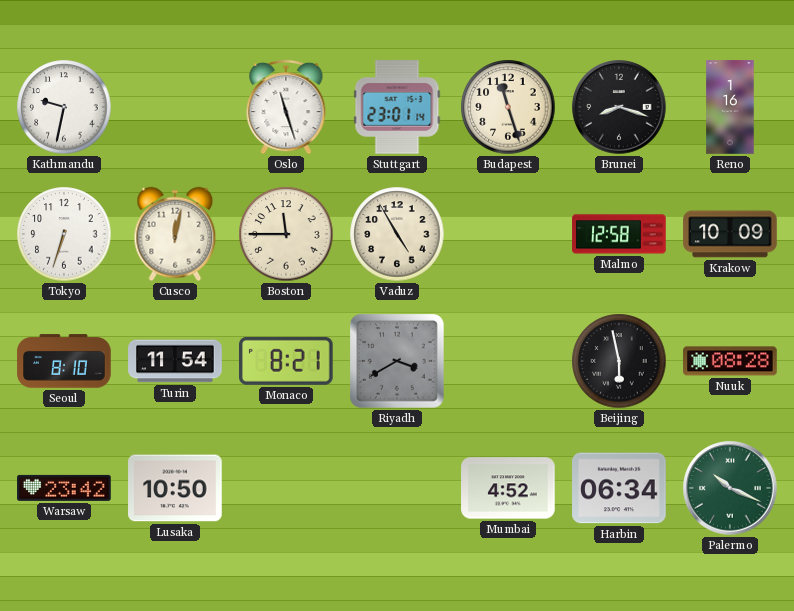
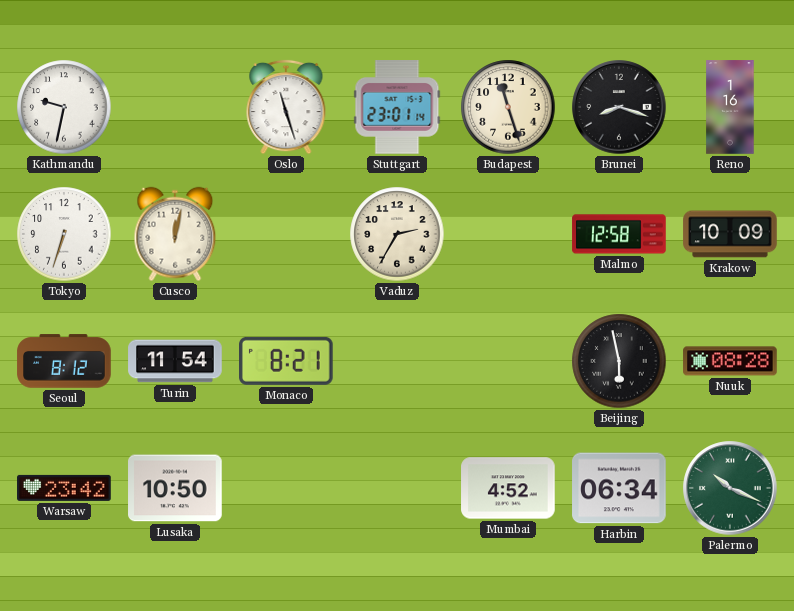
Boston: 11:45 -> none
Vaduz: 4:55 -> 2:35
Seoul: 8:10 -> 8:12
Riyadh: 3:40 -> none
